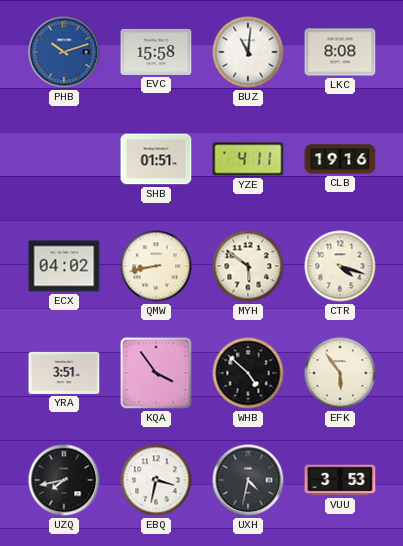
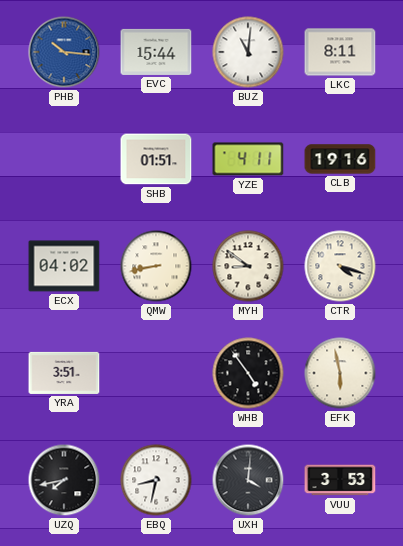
PHB: 10:12 -> 10:16
EVC: 15:58 -> 15:44
LKC: 8:08 -> 8:11
MYH: 5:51 -> 8:51
KQA: 3:54 -> none
WHB: 4:52 -> 4:54
EFK: 5:54 -> 5:58
EBQ: 3:32 -> 8:32
UXH: 4:32 -> 4:01
